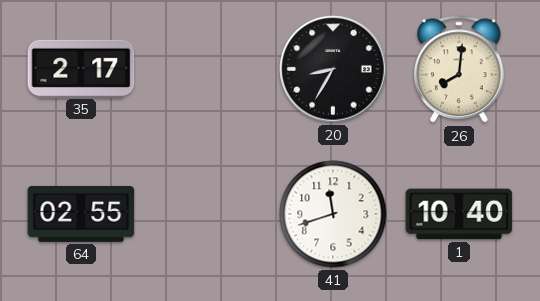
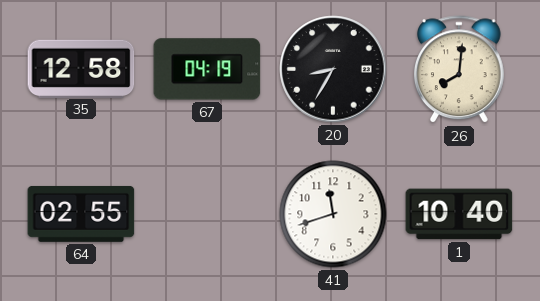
35: 2:17 -> 12:58
67: none -> 04:19
